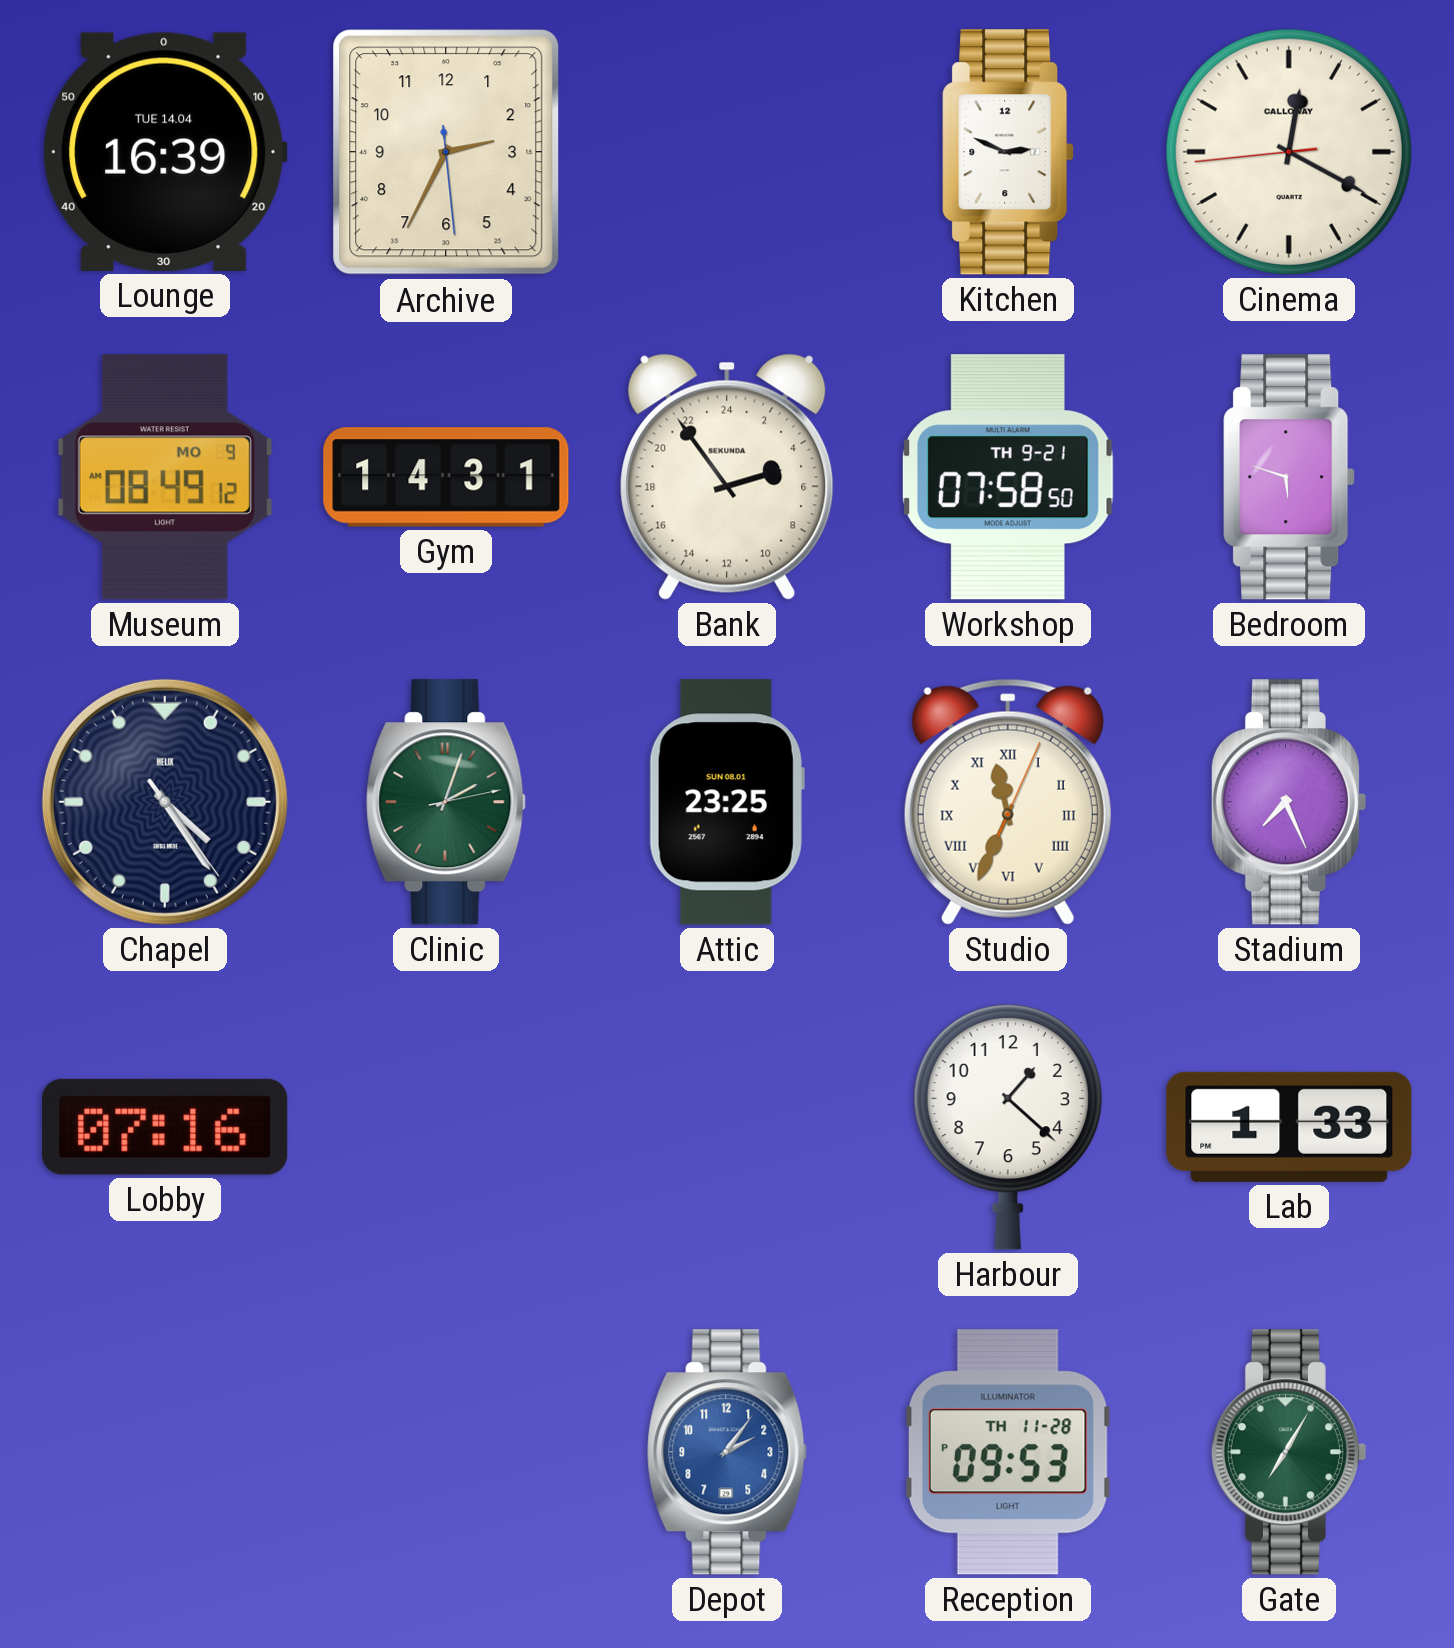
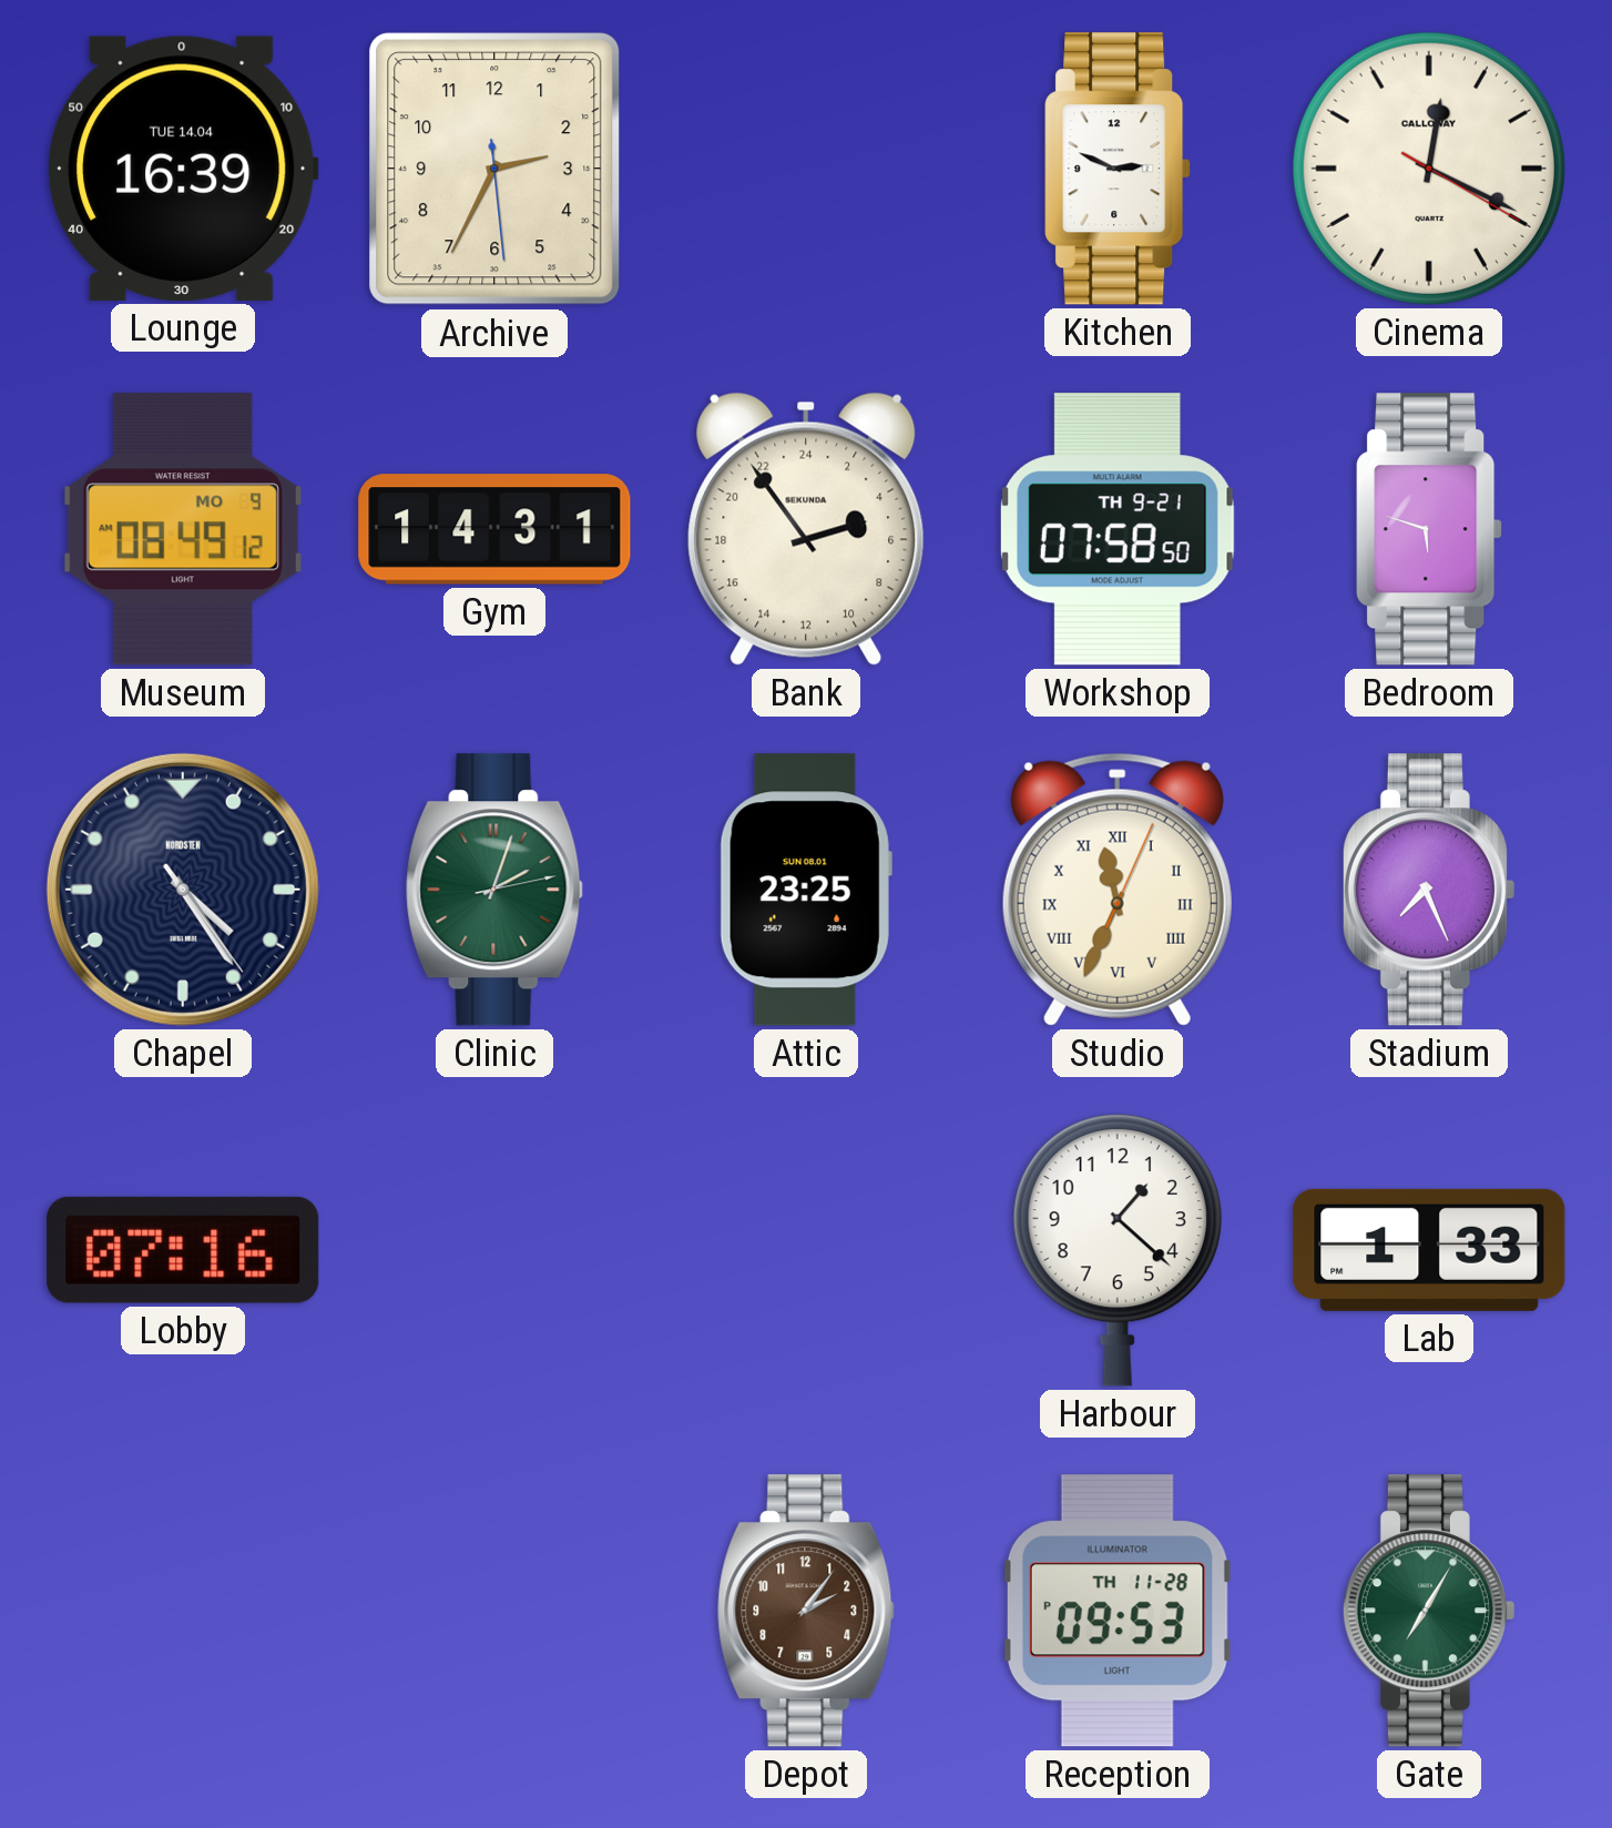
Cinema: 12:19:44 -> 12:19:20
Chapel brand: HELIX -> NORDSTEN
Depot dial: blue -> brown
